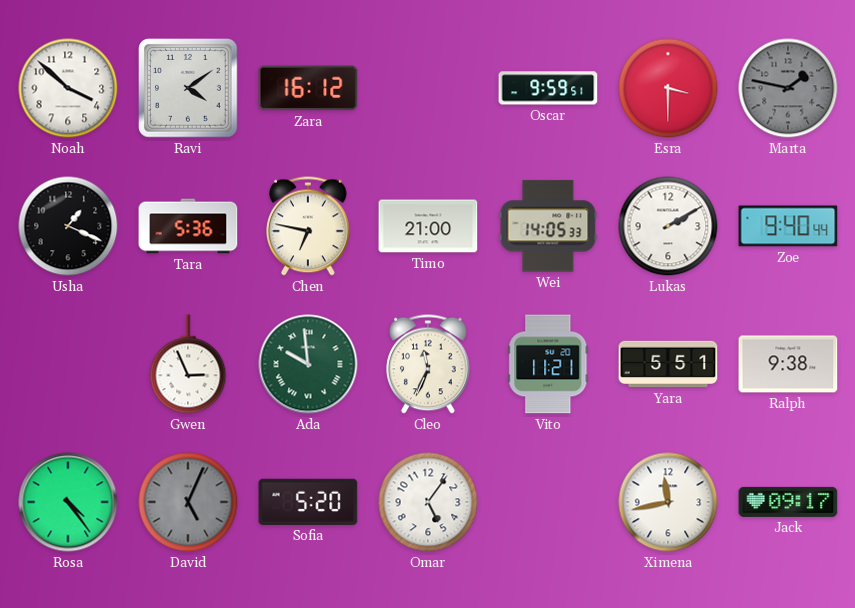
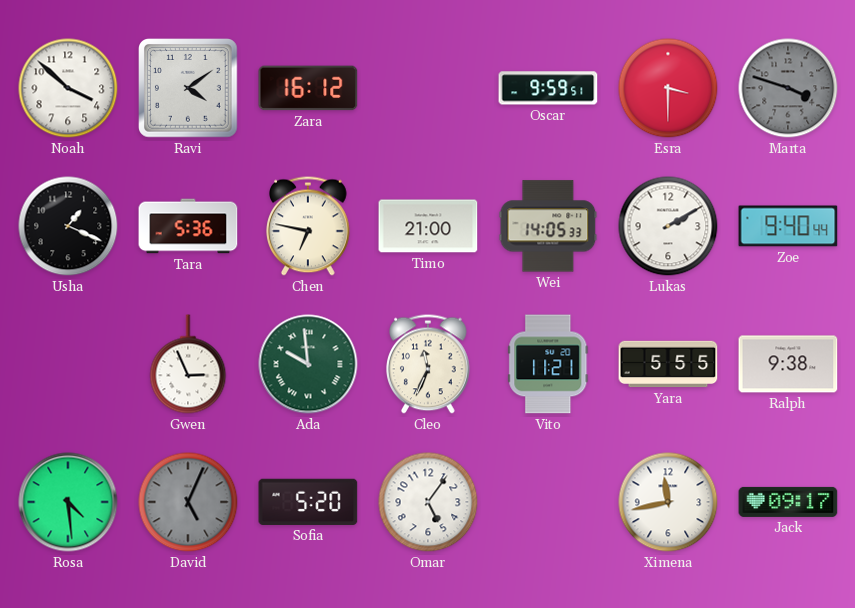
Marta: 1:47 -> 3:48
Yara: 5:51 -> 5:55
Rosa: 4:24 -> 4:29
